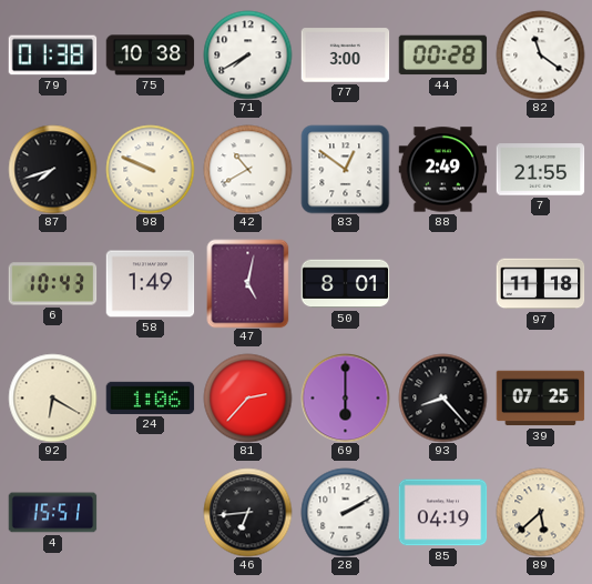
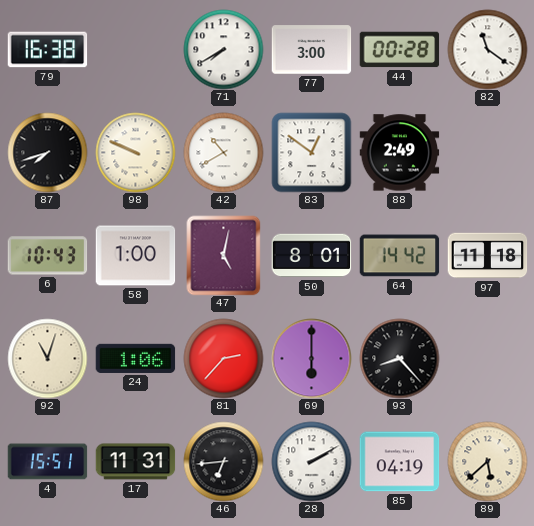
79: 01:38 -> 16:38
75: 10:38 -> none
7: 21:55 -> none
58: 1:49 -> 1:00
64: none -> 14:42
92: 6:20 -> 11:03
39: 07:25 -> none
17: none -> 11:31
